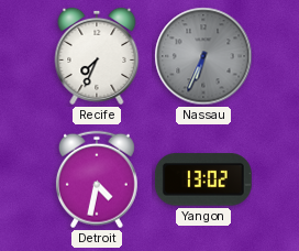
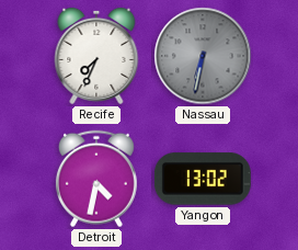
Nassau: 6:34 -> 6:32
